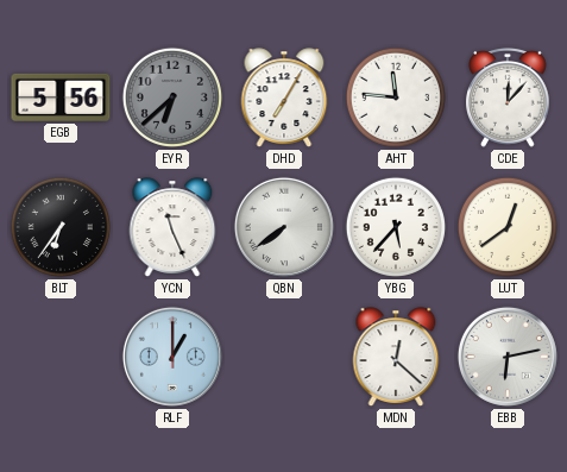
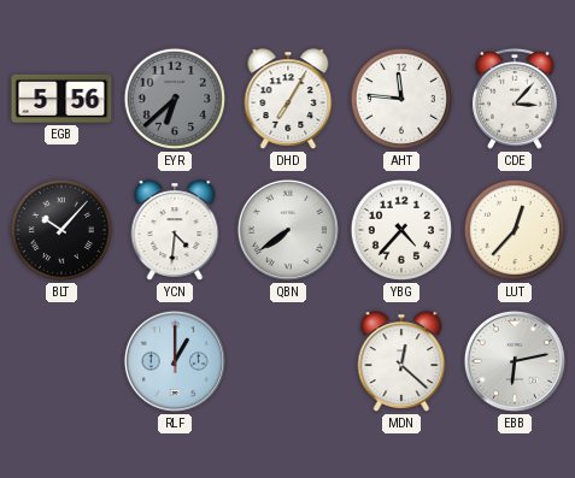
CDE: 12:07 -> 3:07
BLT: 6:36 -> 10:07
YCN: 11:26 -> 4:31
YBG: 5:37 -> 4:37
LUT: 12:39 -> 12:37
